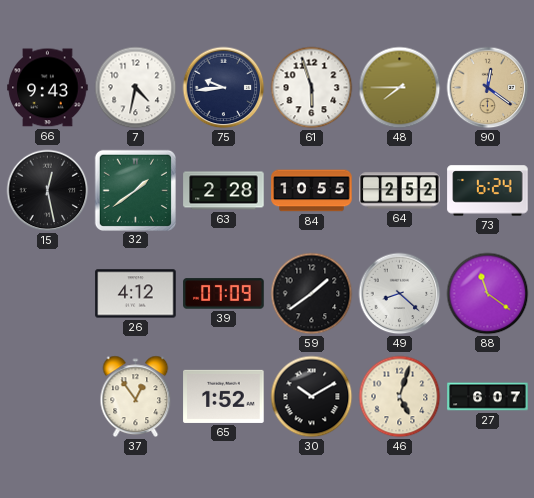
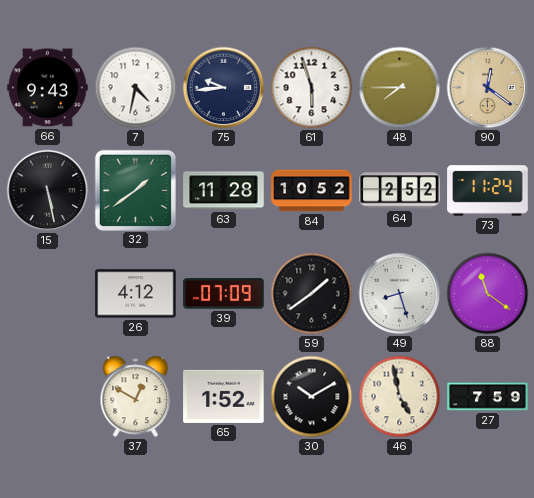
15: 12:28 -> 5:28
63: 2:28 -> 11:28
84: 10:55 -> 10:52
73: 6:24 -> 11:24
49: 8:22 -> 8:27
37: 12:54 -> 12:50
46: 5:03 -> 4:58
27: 6:07 -> 7:59
